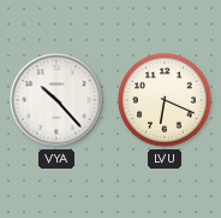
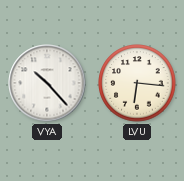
LVU: 6:19 -> 6:16
